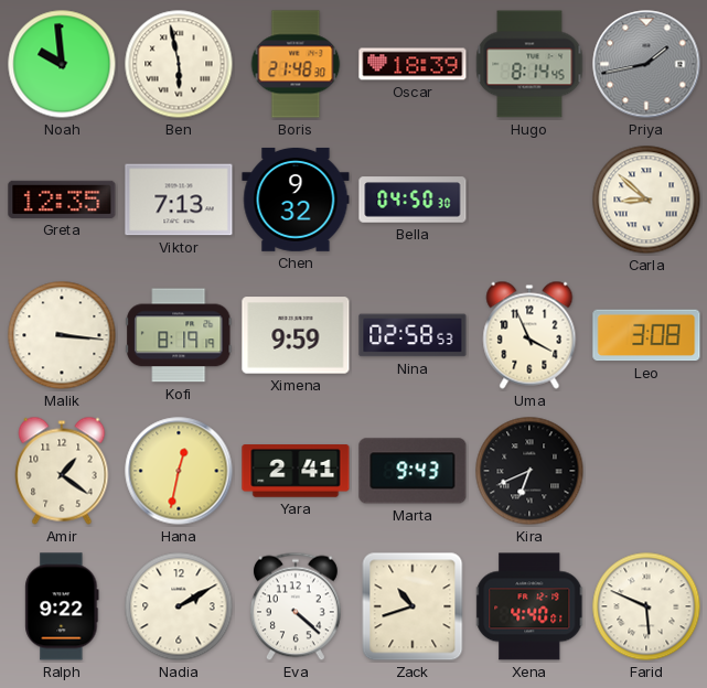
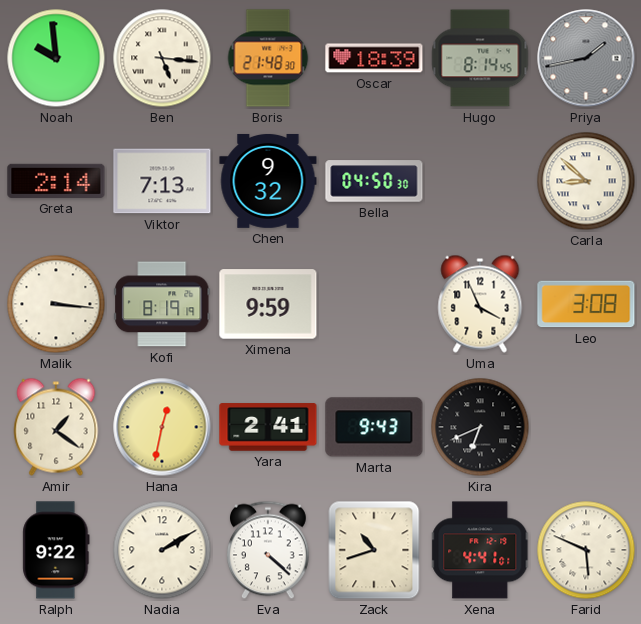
Ben: 5:58 -> 5:16
Greta: 12:35 -> 2:14
Nina: 02:58 -> none
Xena: 4:40 -> 4:41
